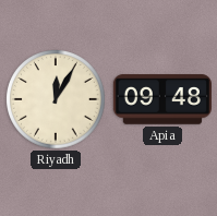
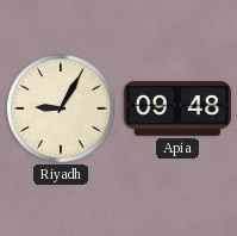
Riyadh: 12:05 -> 9:05
